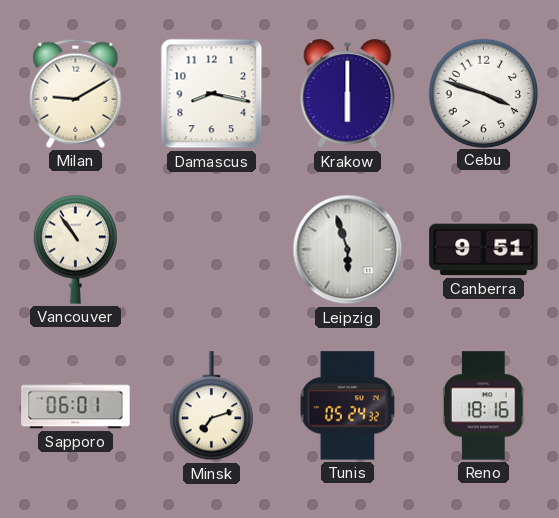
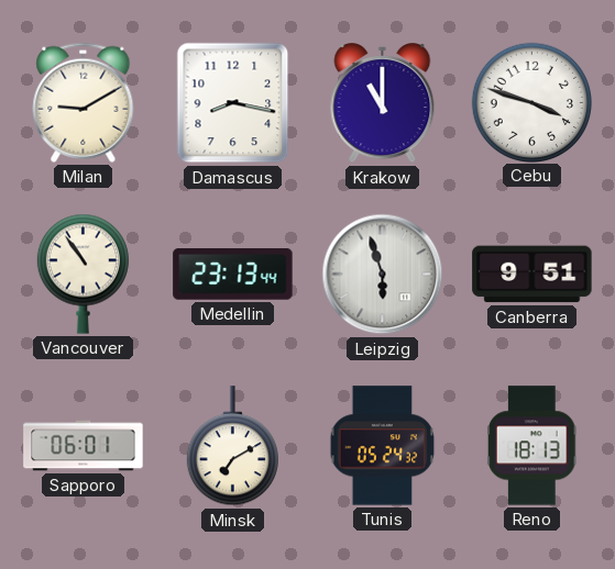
Krakow: 6:00 -> 11:00
Medellin: none -> 23:13
Minsk: 7:12 -> 7:10
Reno: 18:16 -> 18:13
